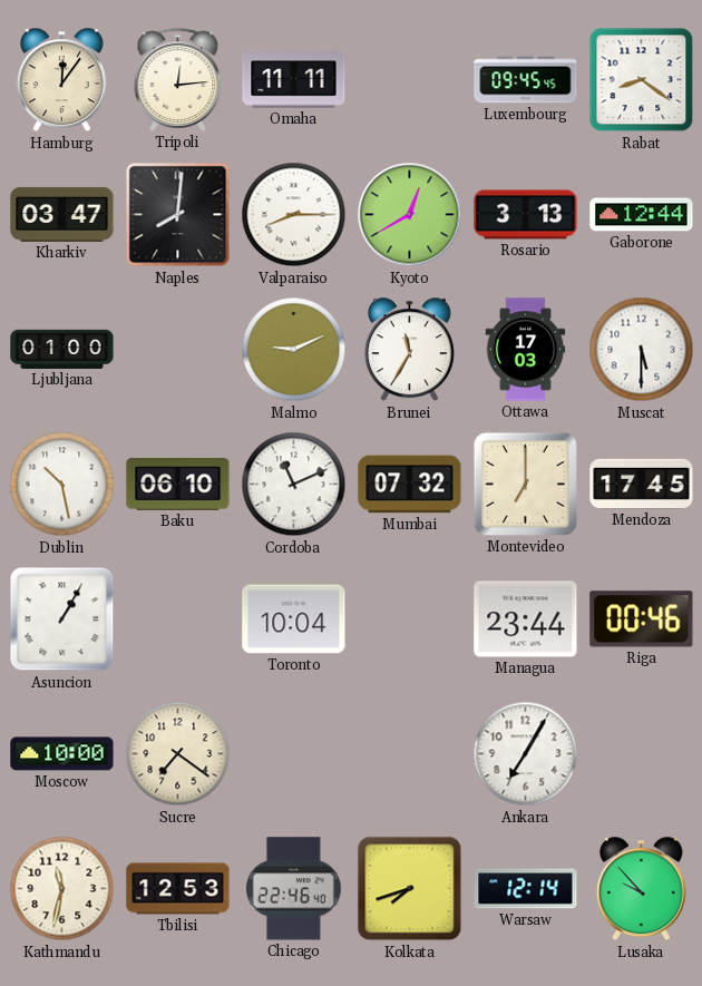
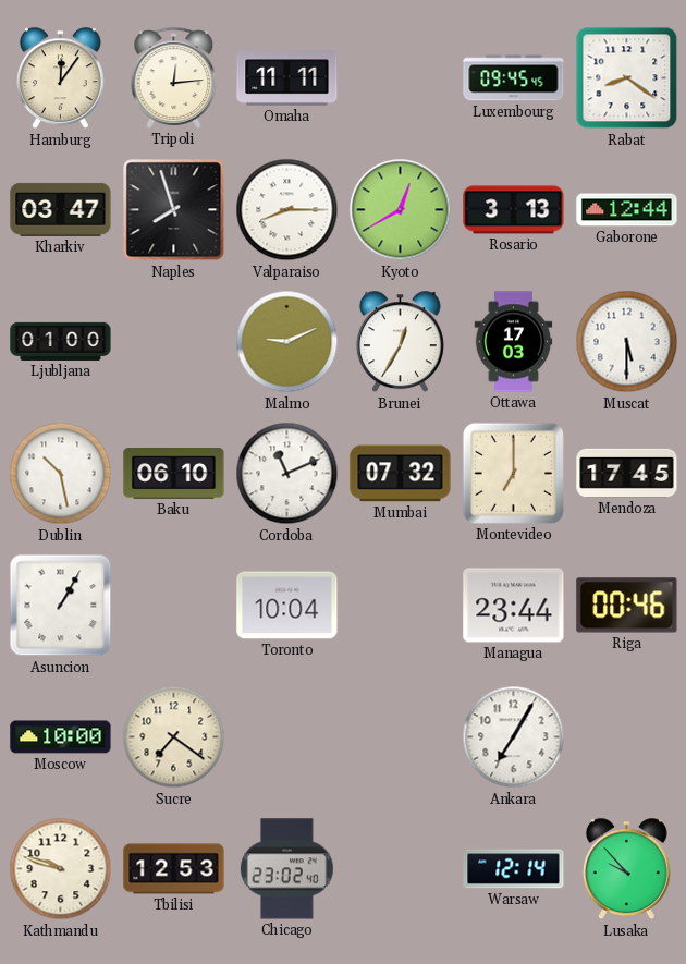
Naples: 8:01 -> 7:57
Brunei: 11:35 -> 12:35
Kathmandu: 11:32 -> 9:48
Chicago: 22:46 -> 23:02
Kolkata: 7:42 -> none
